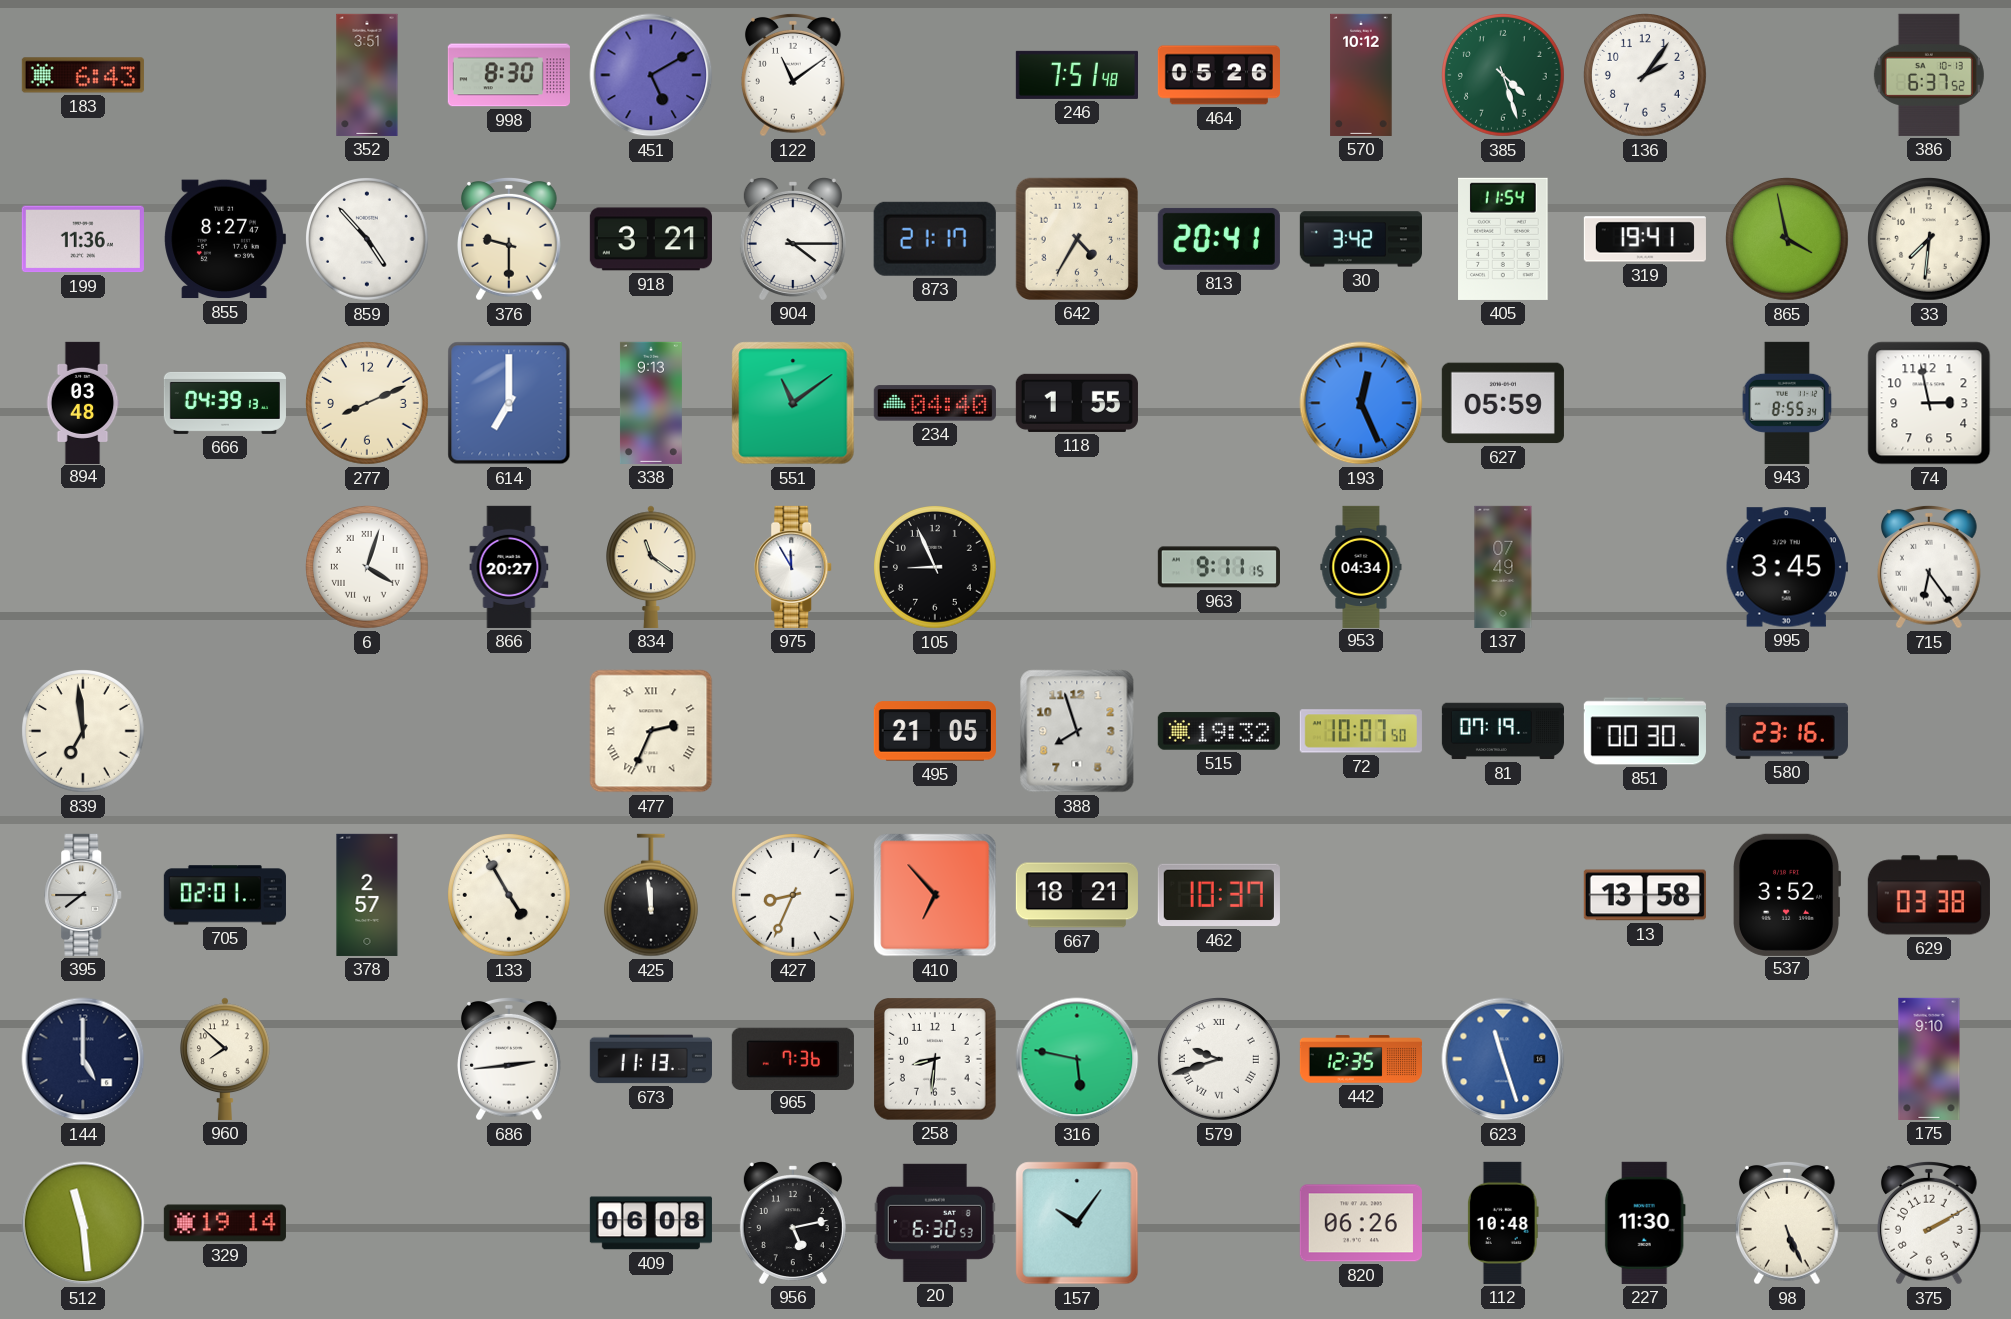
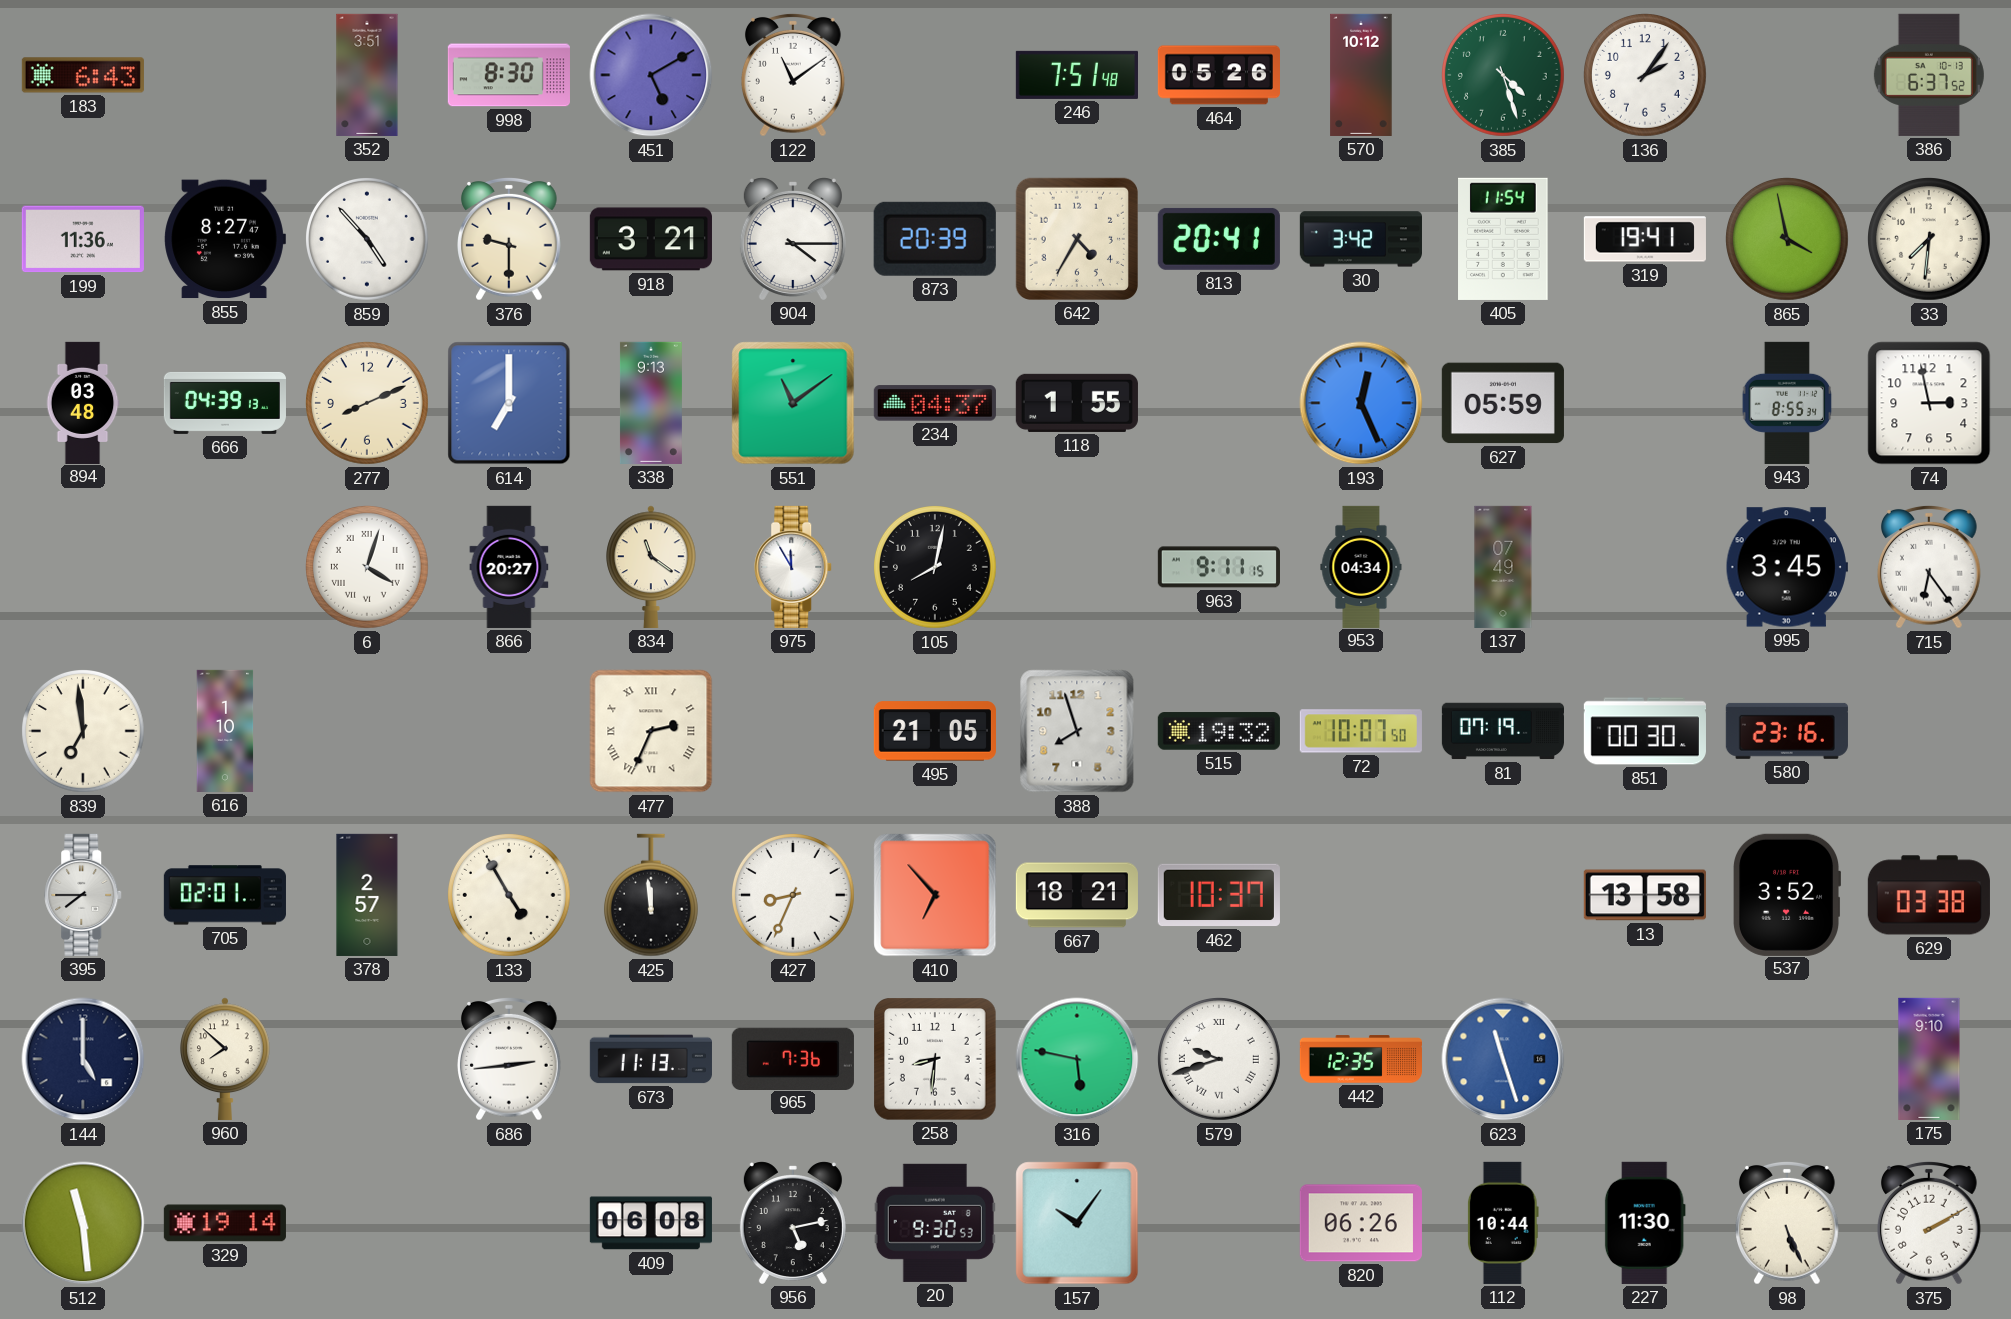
873: 21:17 -> 20:39
234: 04:40 -> 04:37
105: 8:56 -> 8:02
616: none -> 1:10
20: 6:30 -> 9:30
112: 10:48 -> 10:44
